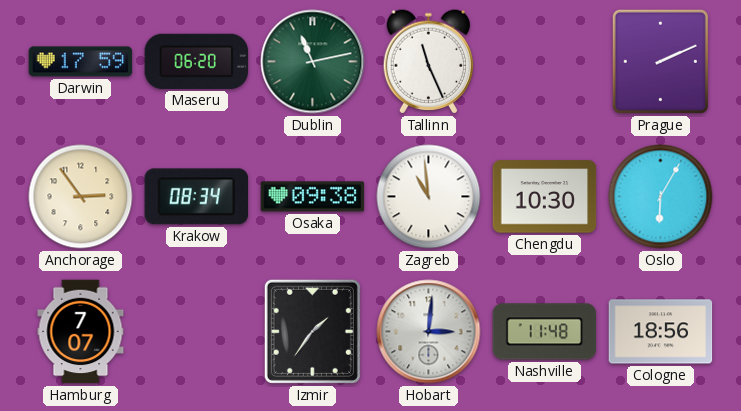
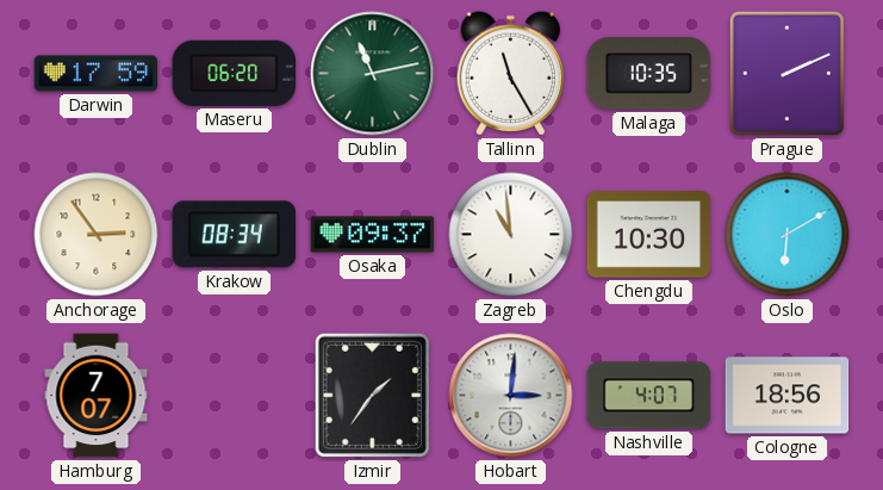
Tallinn: 11:26 -> 11:25
Malaga: none -> 10:35
Osaka: 09:38 -> 09:37
Oslo: 6:05 -> 6:10
Nashville: 11:48 -> 4:07
